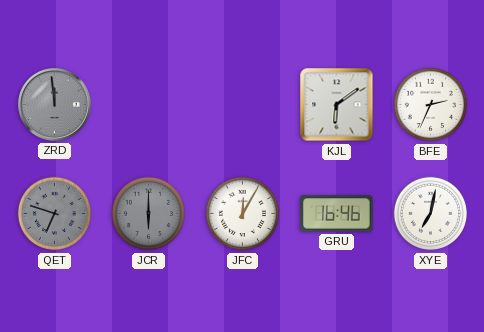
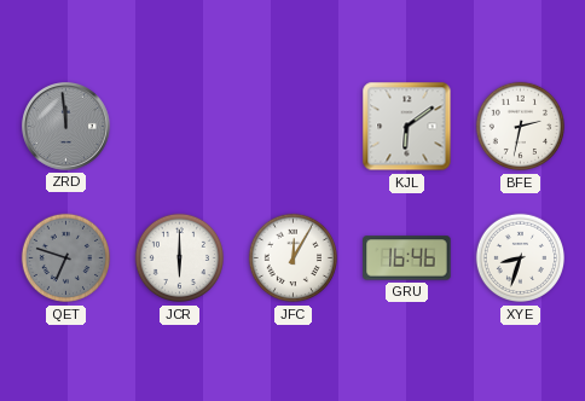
BFE: 2:34 -> 2:32
JCR dial: grey -> white
XYE: 7:02 -> 8:33
